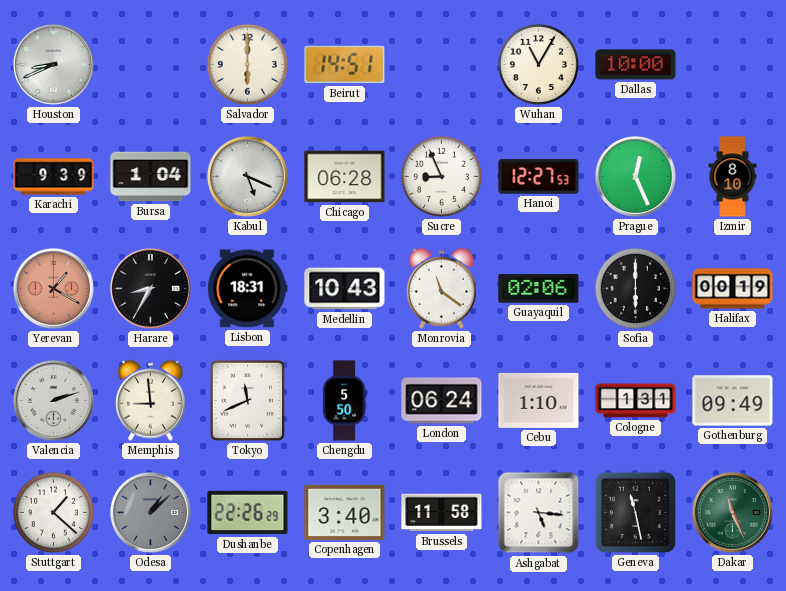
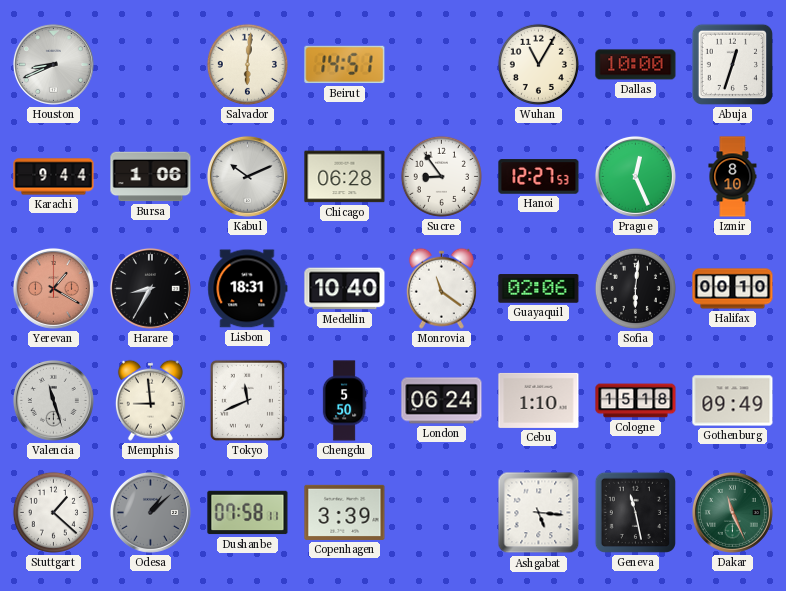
Salvador: 6:00 -> 6:01
Abuja: none -> 12:33
Karachi: 9:39 -> 9:44
Bursa: 1:04 -> 1:06
Kabul: 5:19 -> 10:11
Sucre: 8:56 -> 8:54
Medellin: 10:43 -> 10:40
Sofia: 6:00 -> 6:01
Halifax: 00:19 -> 00:10
Valencia: 2:12 -> 11:27
Cologne: 1:31 -> 15:18
Dushanbe: 22:26 -> 07:58
Copenhagen: 3:40 -> 3:39
Brussels: 11:58 -> none
